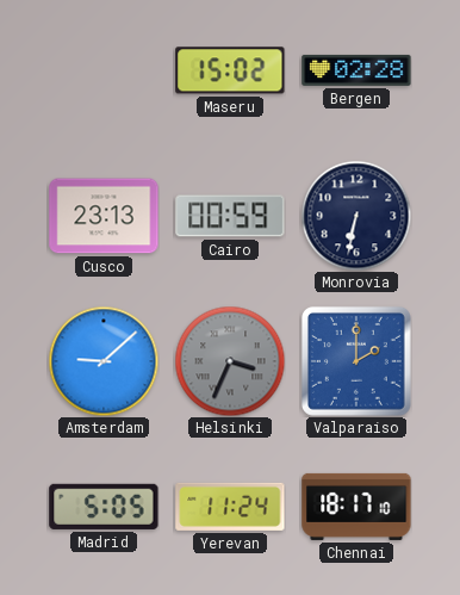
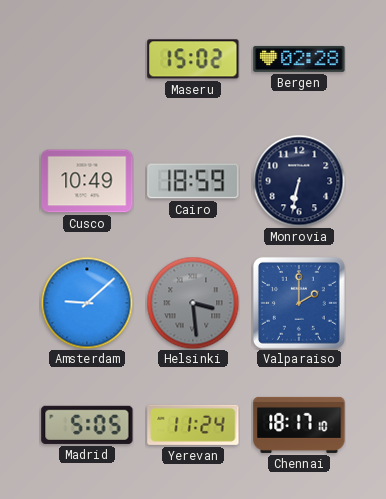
Cusco: 23:13 -> 10:49
Cairo: 00:59 -> 18:59
Helsinki: 3:34 -> 3:29
